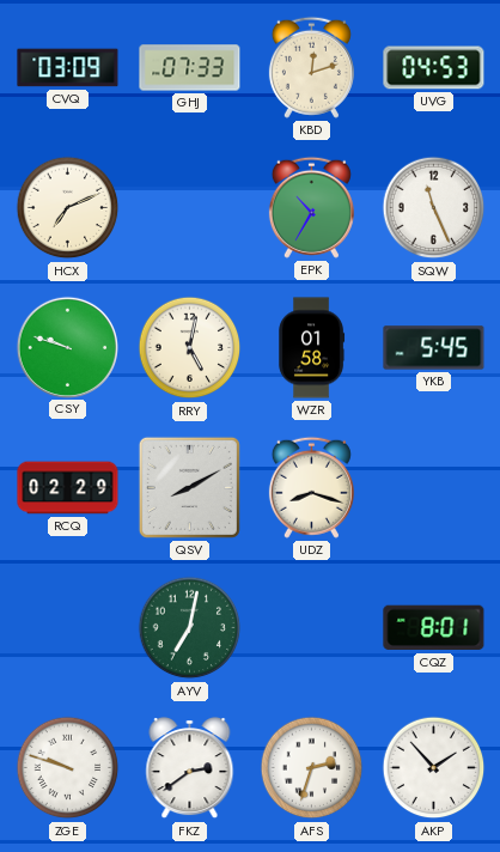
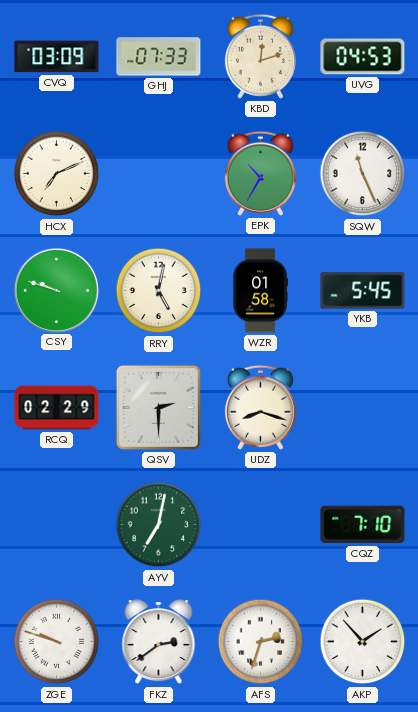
QSV: 8:10 -> 2:30
CQZ: 8:01 -> 7:10
